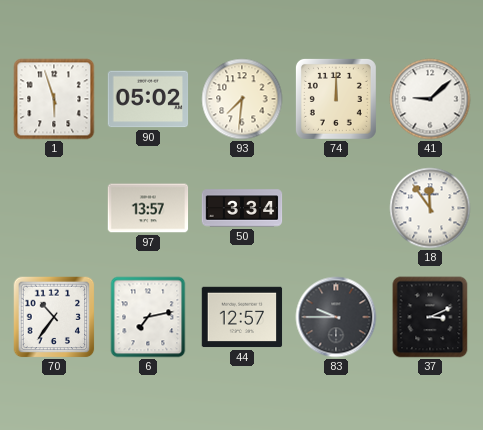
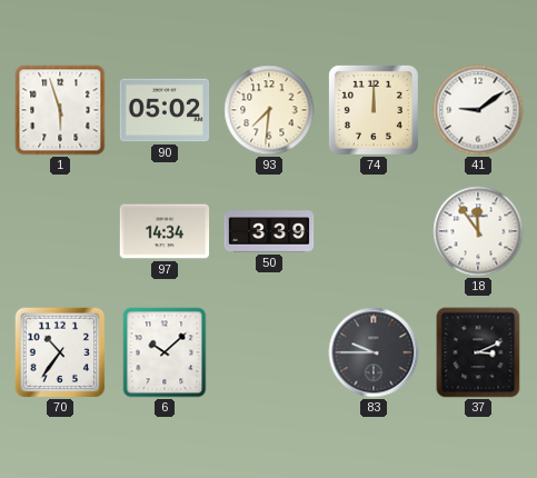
41: 9:08 -> 9:09
97: 13:57 -> 14:34
50: 3:34 -> 3:39
6: 7:13 -> 10:08
44: 12:57 -> none
